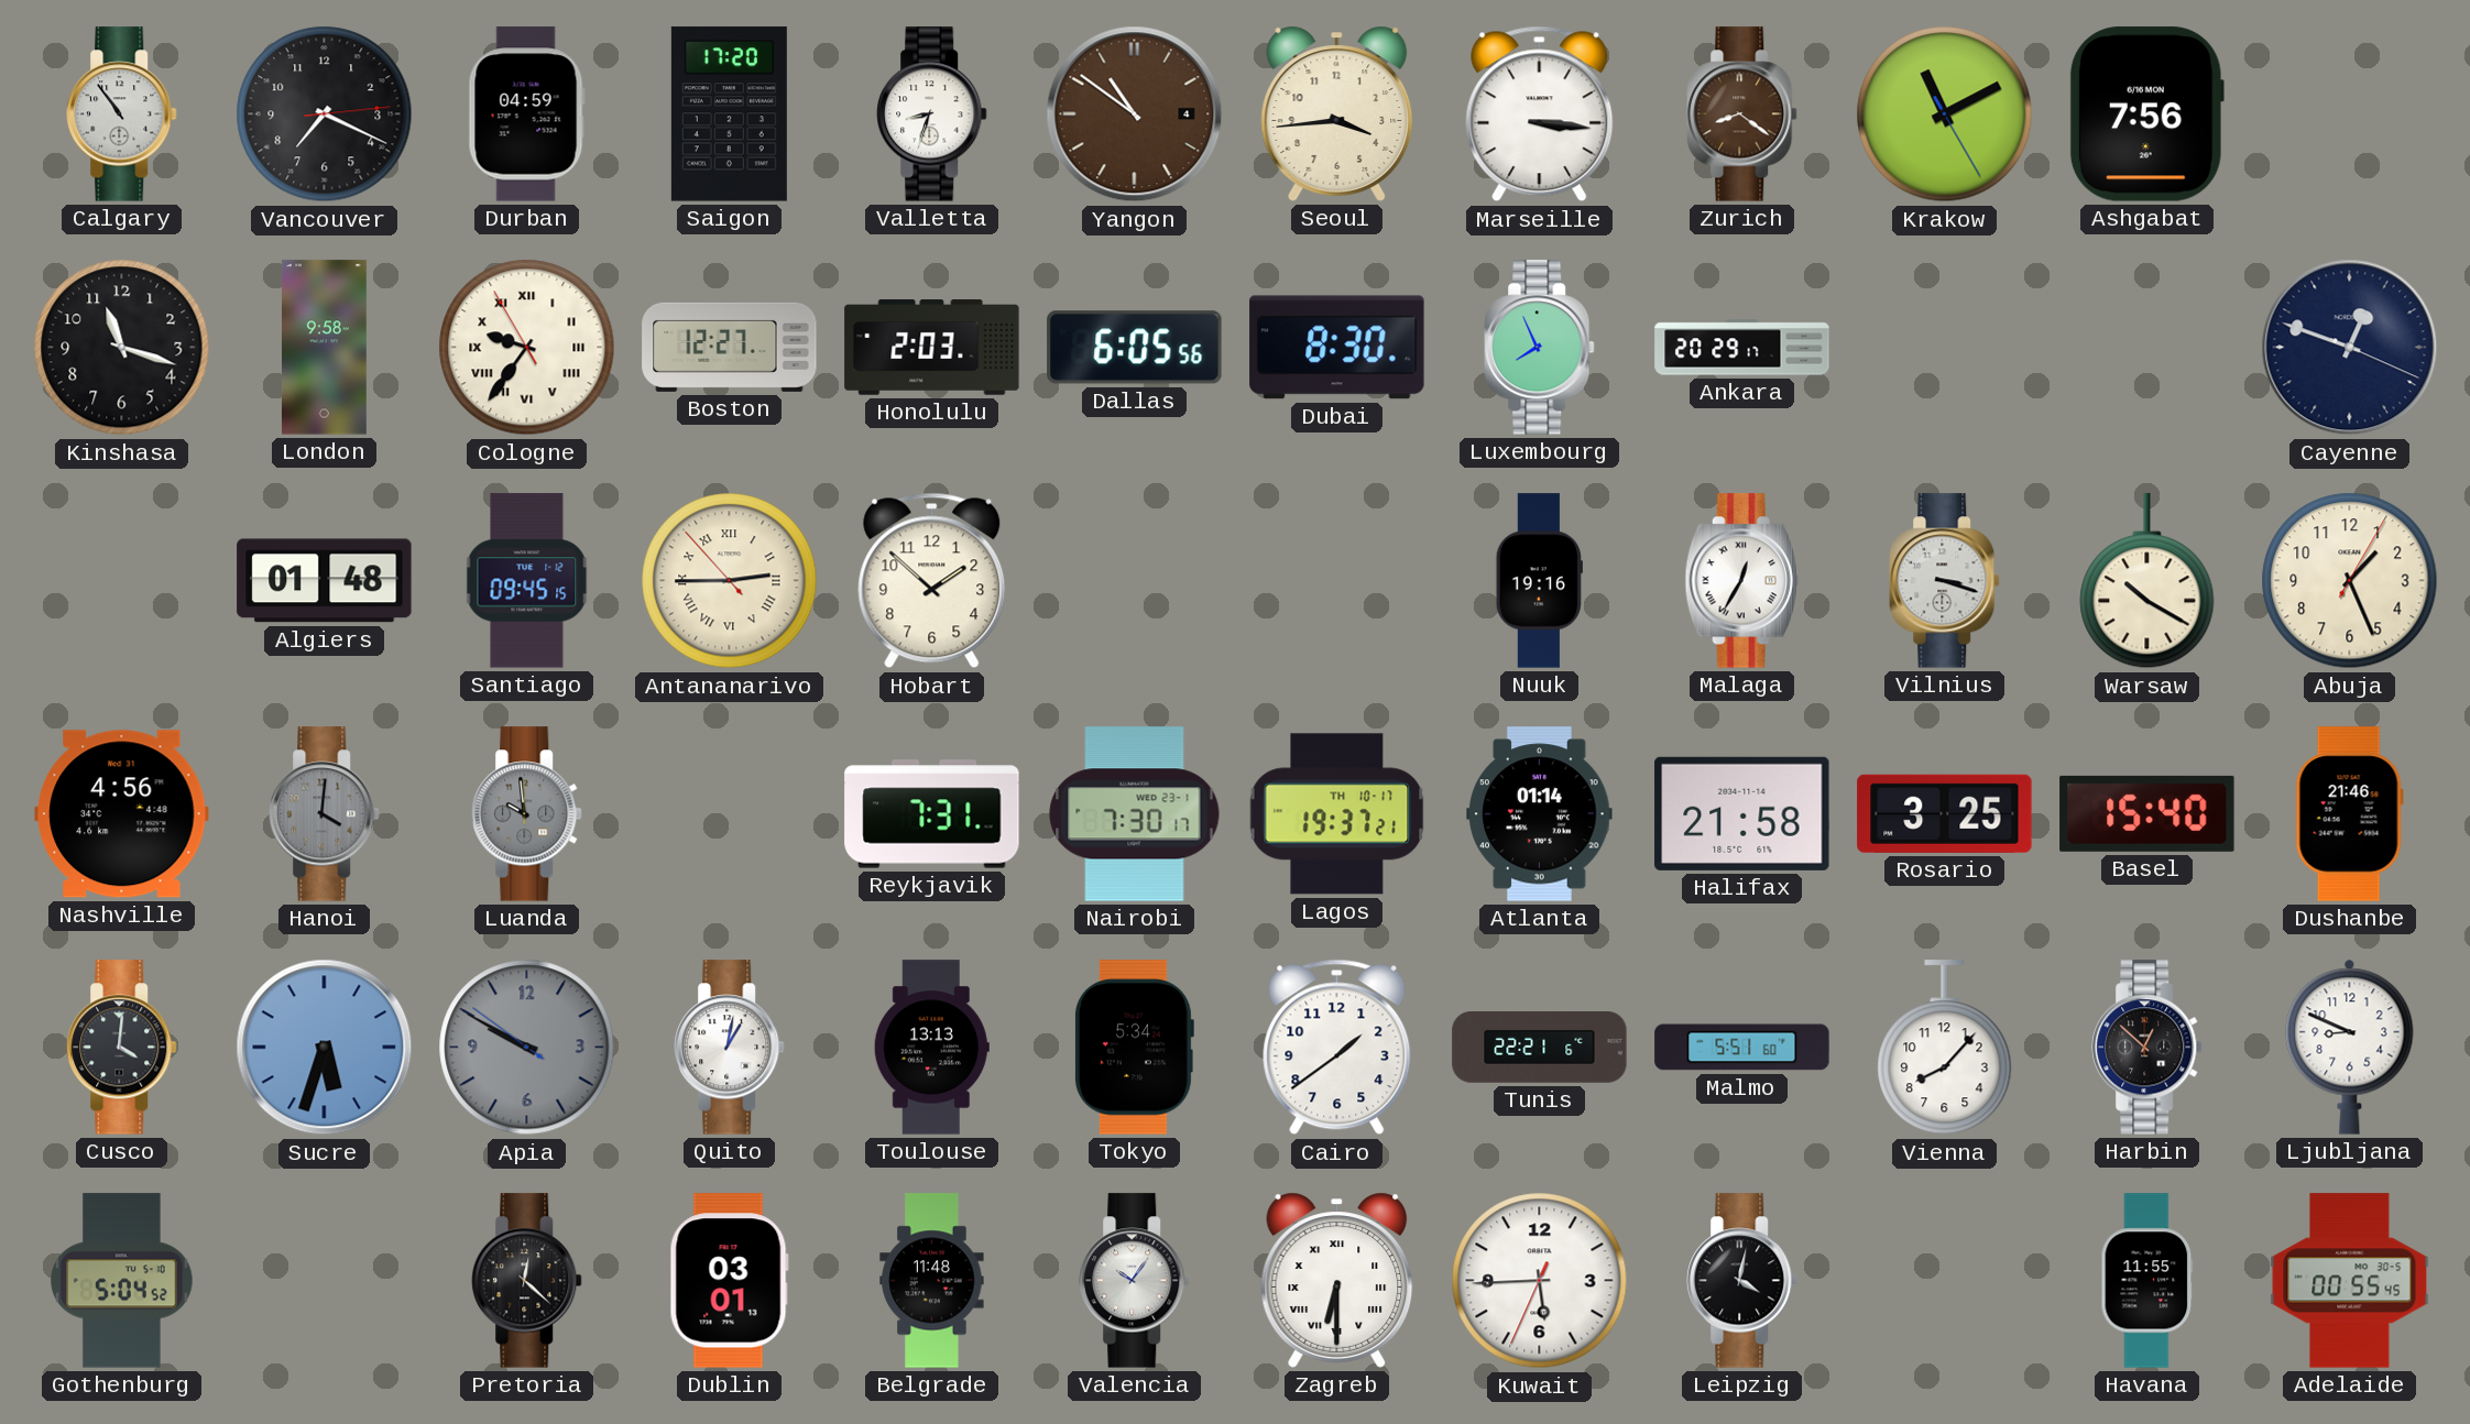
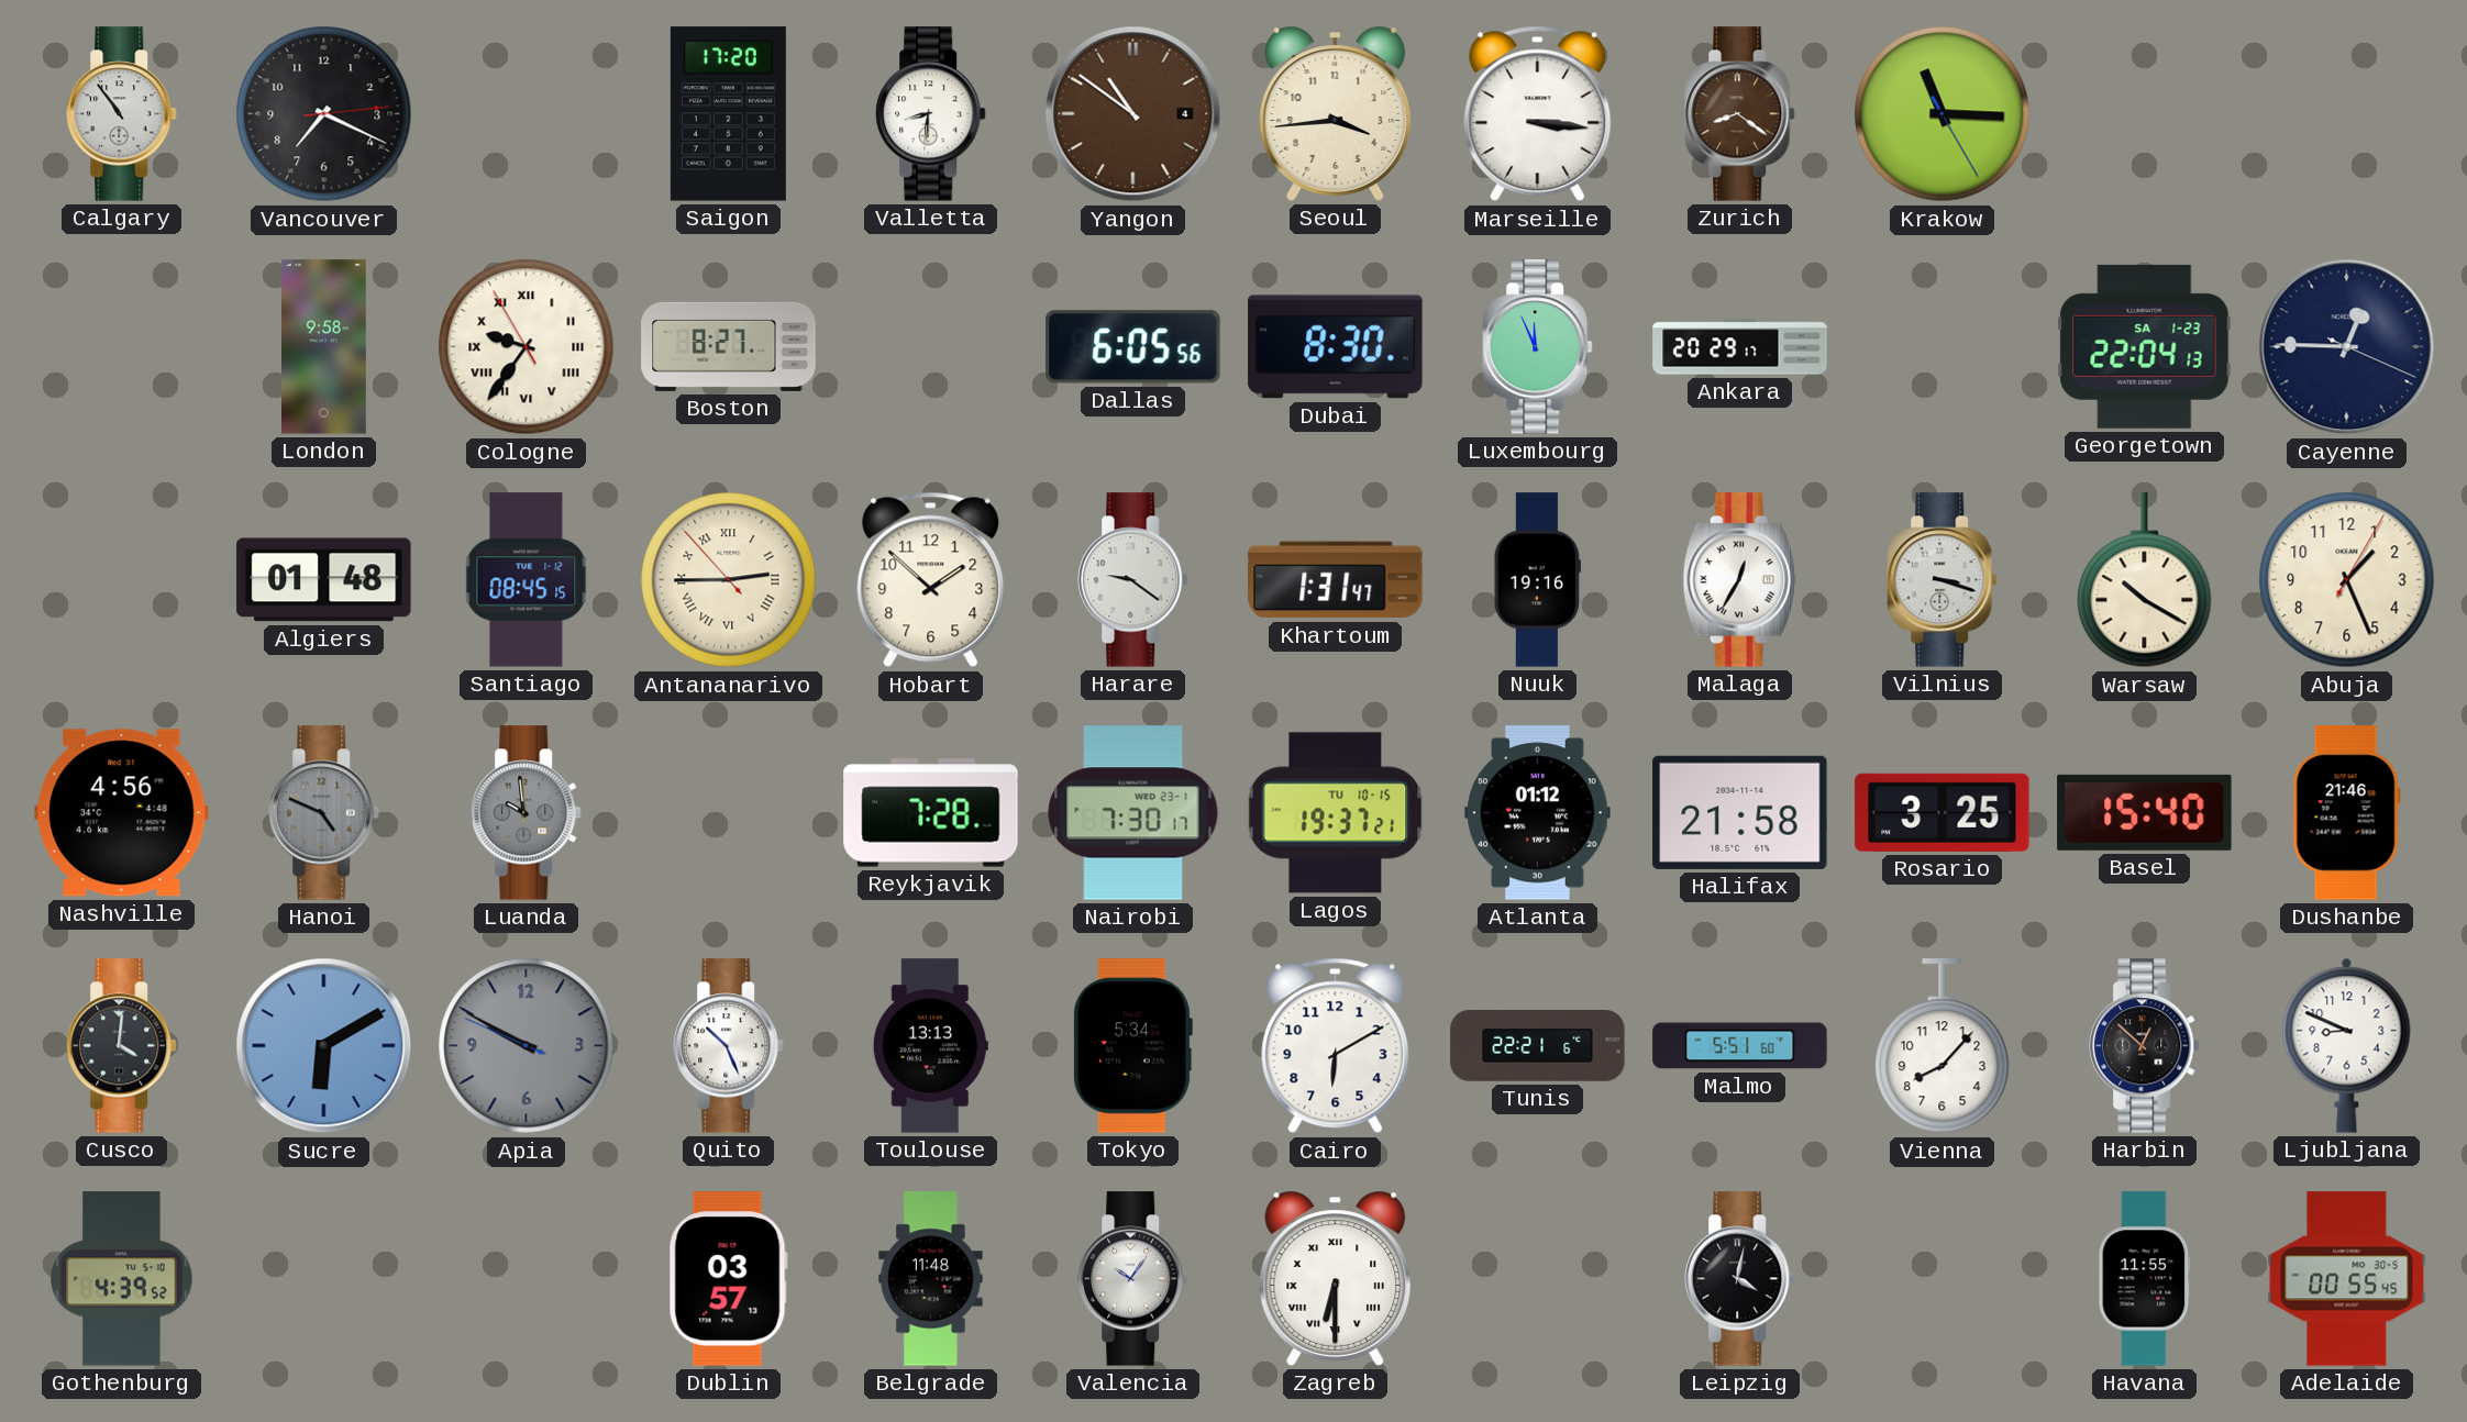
Durban: 04:59 -> none
Valletta: 8:33 -> 8:31
Krakow: 11:10 -> 11:15
Ashgabat: 7:56 -> none
Kinshasa: 11:18 -> none
Boston: 12:27 -> 8:27
Honolulu: 2:03 -> none
Luxembourg: 7:56 -> 11:56
Georgetown: none -> 22:04
Cayenne: 12:48 -> 12:45
Santiago: 09:45 -> 08:45
Harare: none -> 9:21
Khartoum: none -> 1:31
Hanoi: 4:01 -> 4:49
Reykjavik: 7:31 -> 7:28
Lagos date: TH 10-17 -> TU 10-15
Atlanta: 01:14 -> 01:12
Sucre: 5:33 -> 6:10
Apia: 9:49:51 -> 9:49:49
Quito: 1:02 -> 10:26
Cairo: 1:39 -> 6:10
Gothenburg: 5:04 -> 4:39
Pretoria: 12:22 -> none
Dublin: 03:01 -> 03:57
Kuwait: 5:44 -> none
